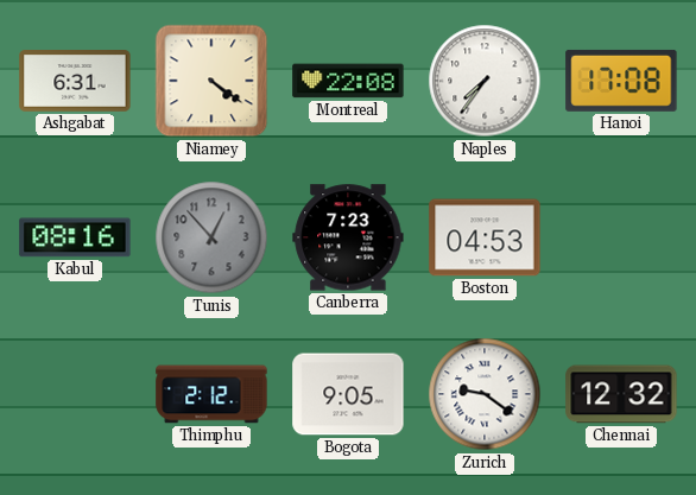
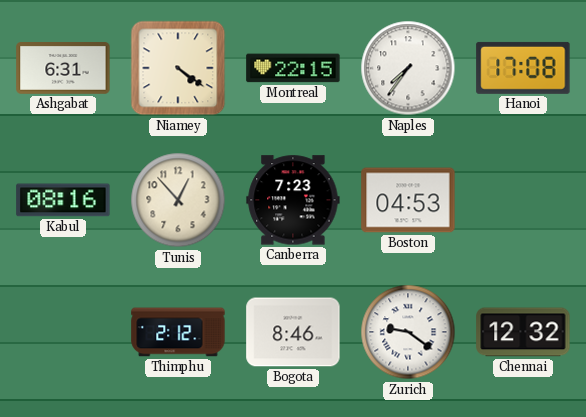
Montreal: 22:08 -> 22:15
Tunis dial: grey -> cream
Bogota: 9:05 -> 8:46
